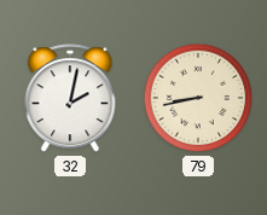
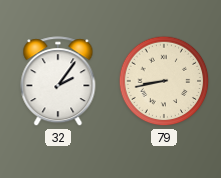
32: 2:02 -> 2:06
